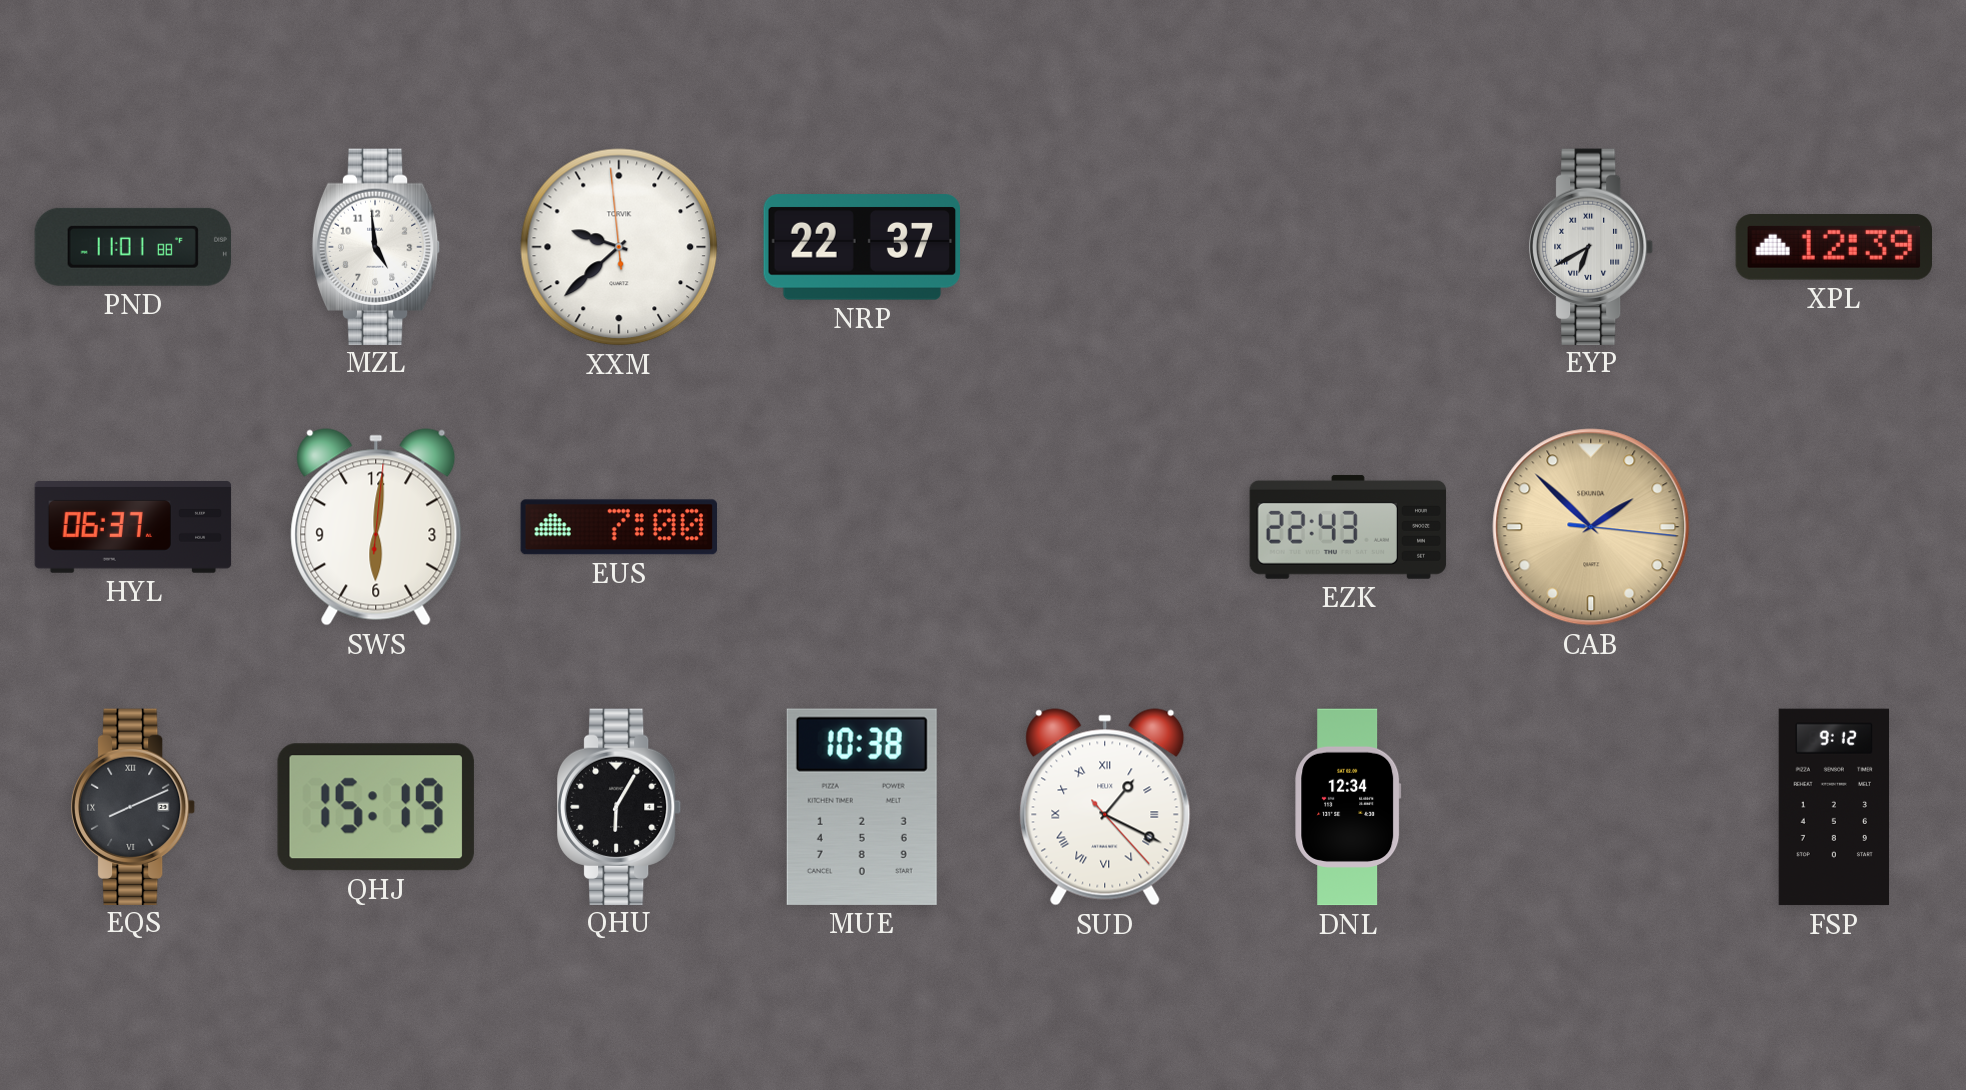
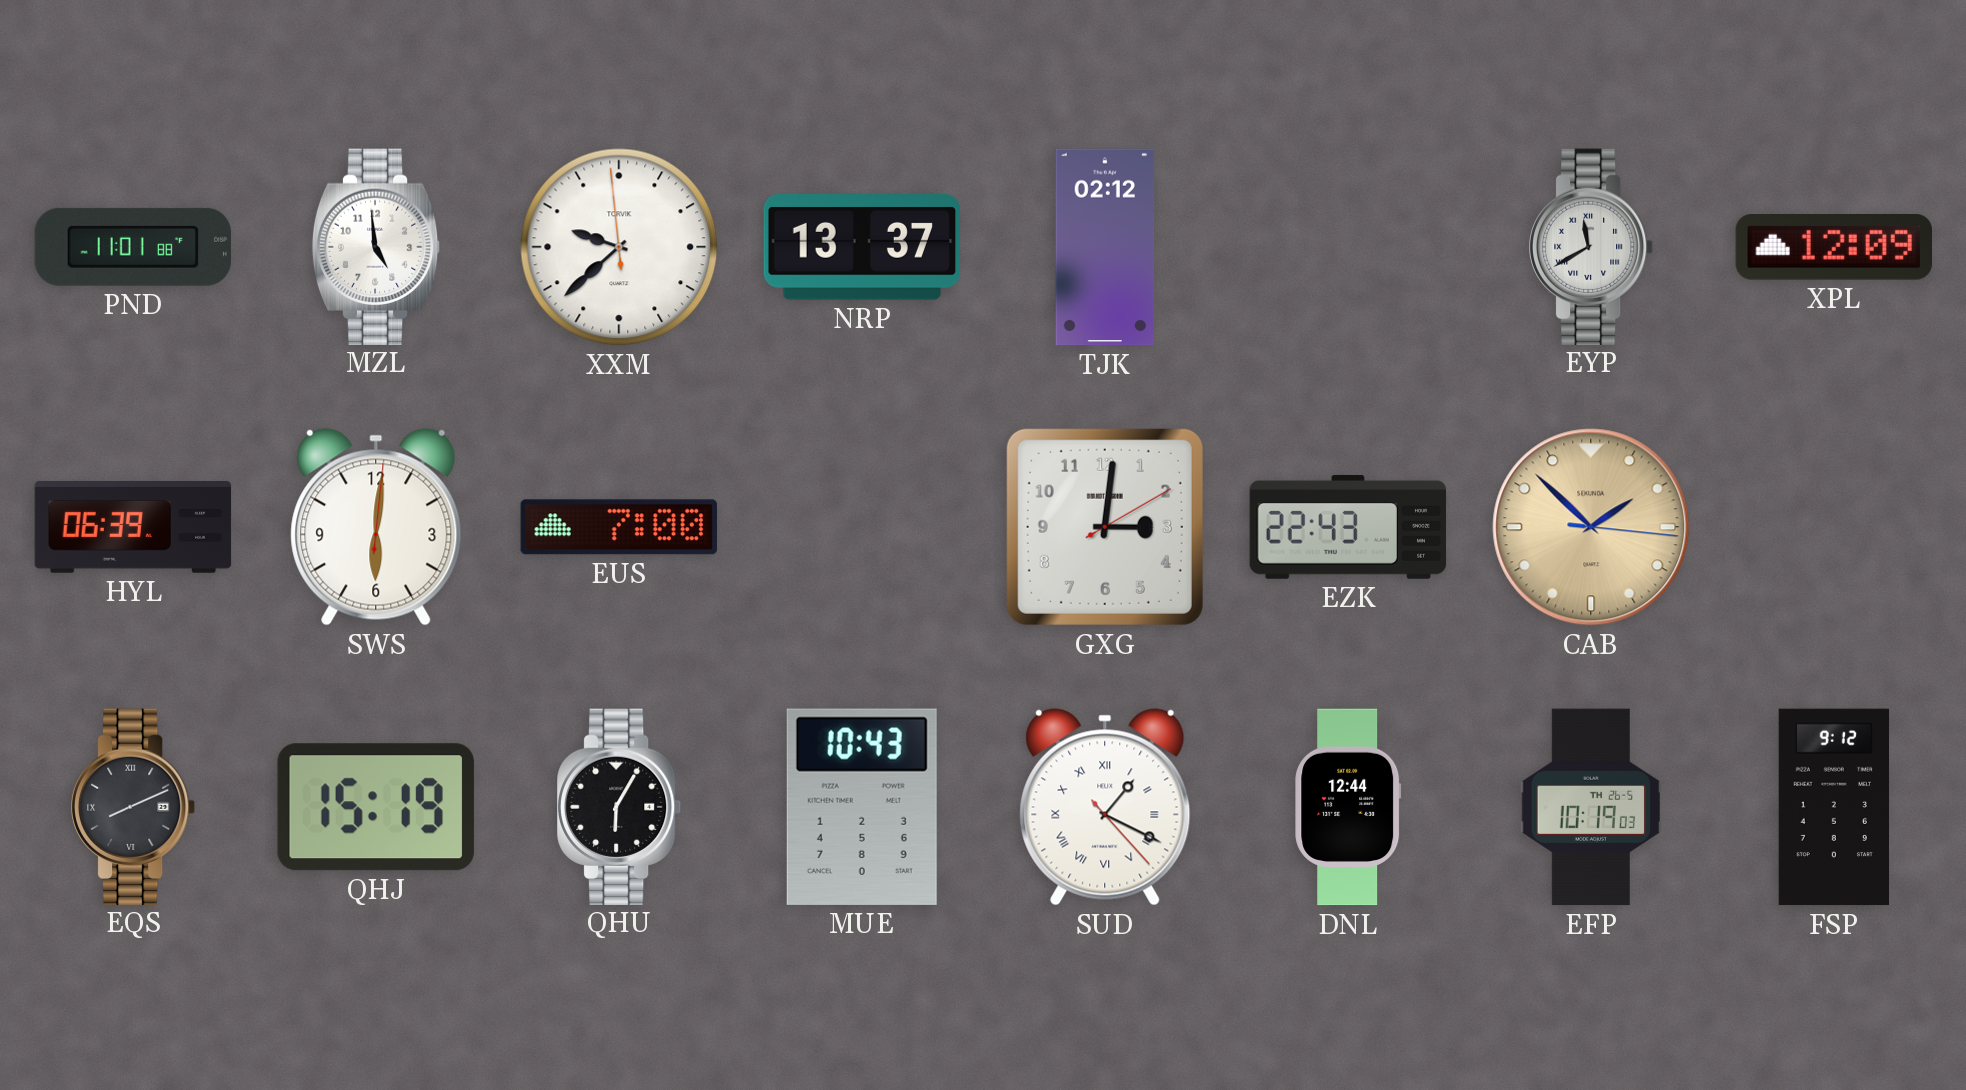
NRP: 22:37 -> 13:37
TJK: none -> 02:12
EYP: 6:40 -> 11:40
XPL: 12:39 -> 12:09
HYL: 06:37 -> 06:39
GXG: none -> 3:01
MUE: 10:38 -> 10:43
DNL: 12:34 -> 12:44
EFP: none -> 10:19
